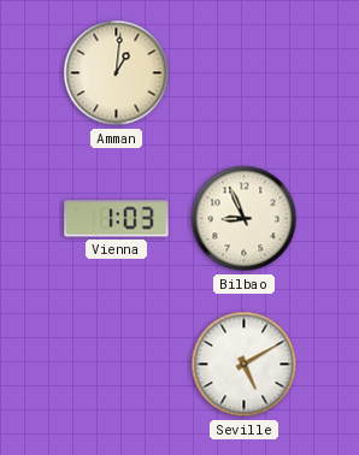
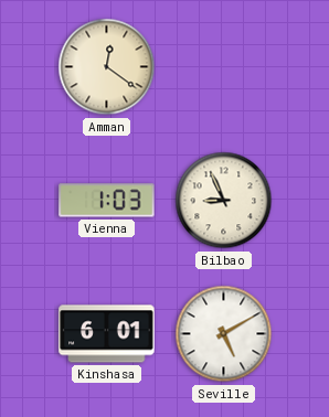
Amman: 1:01 -> 12:21
Kinshasa: none -> 6:01
